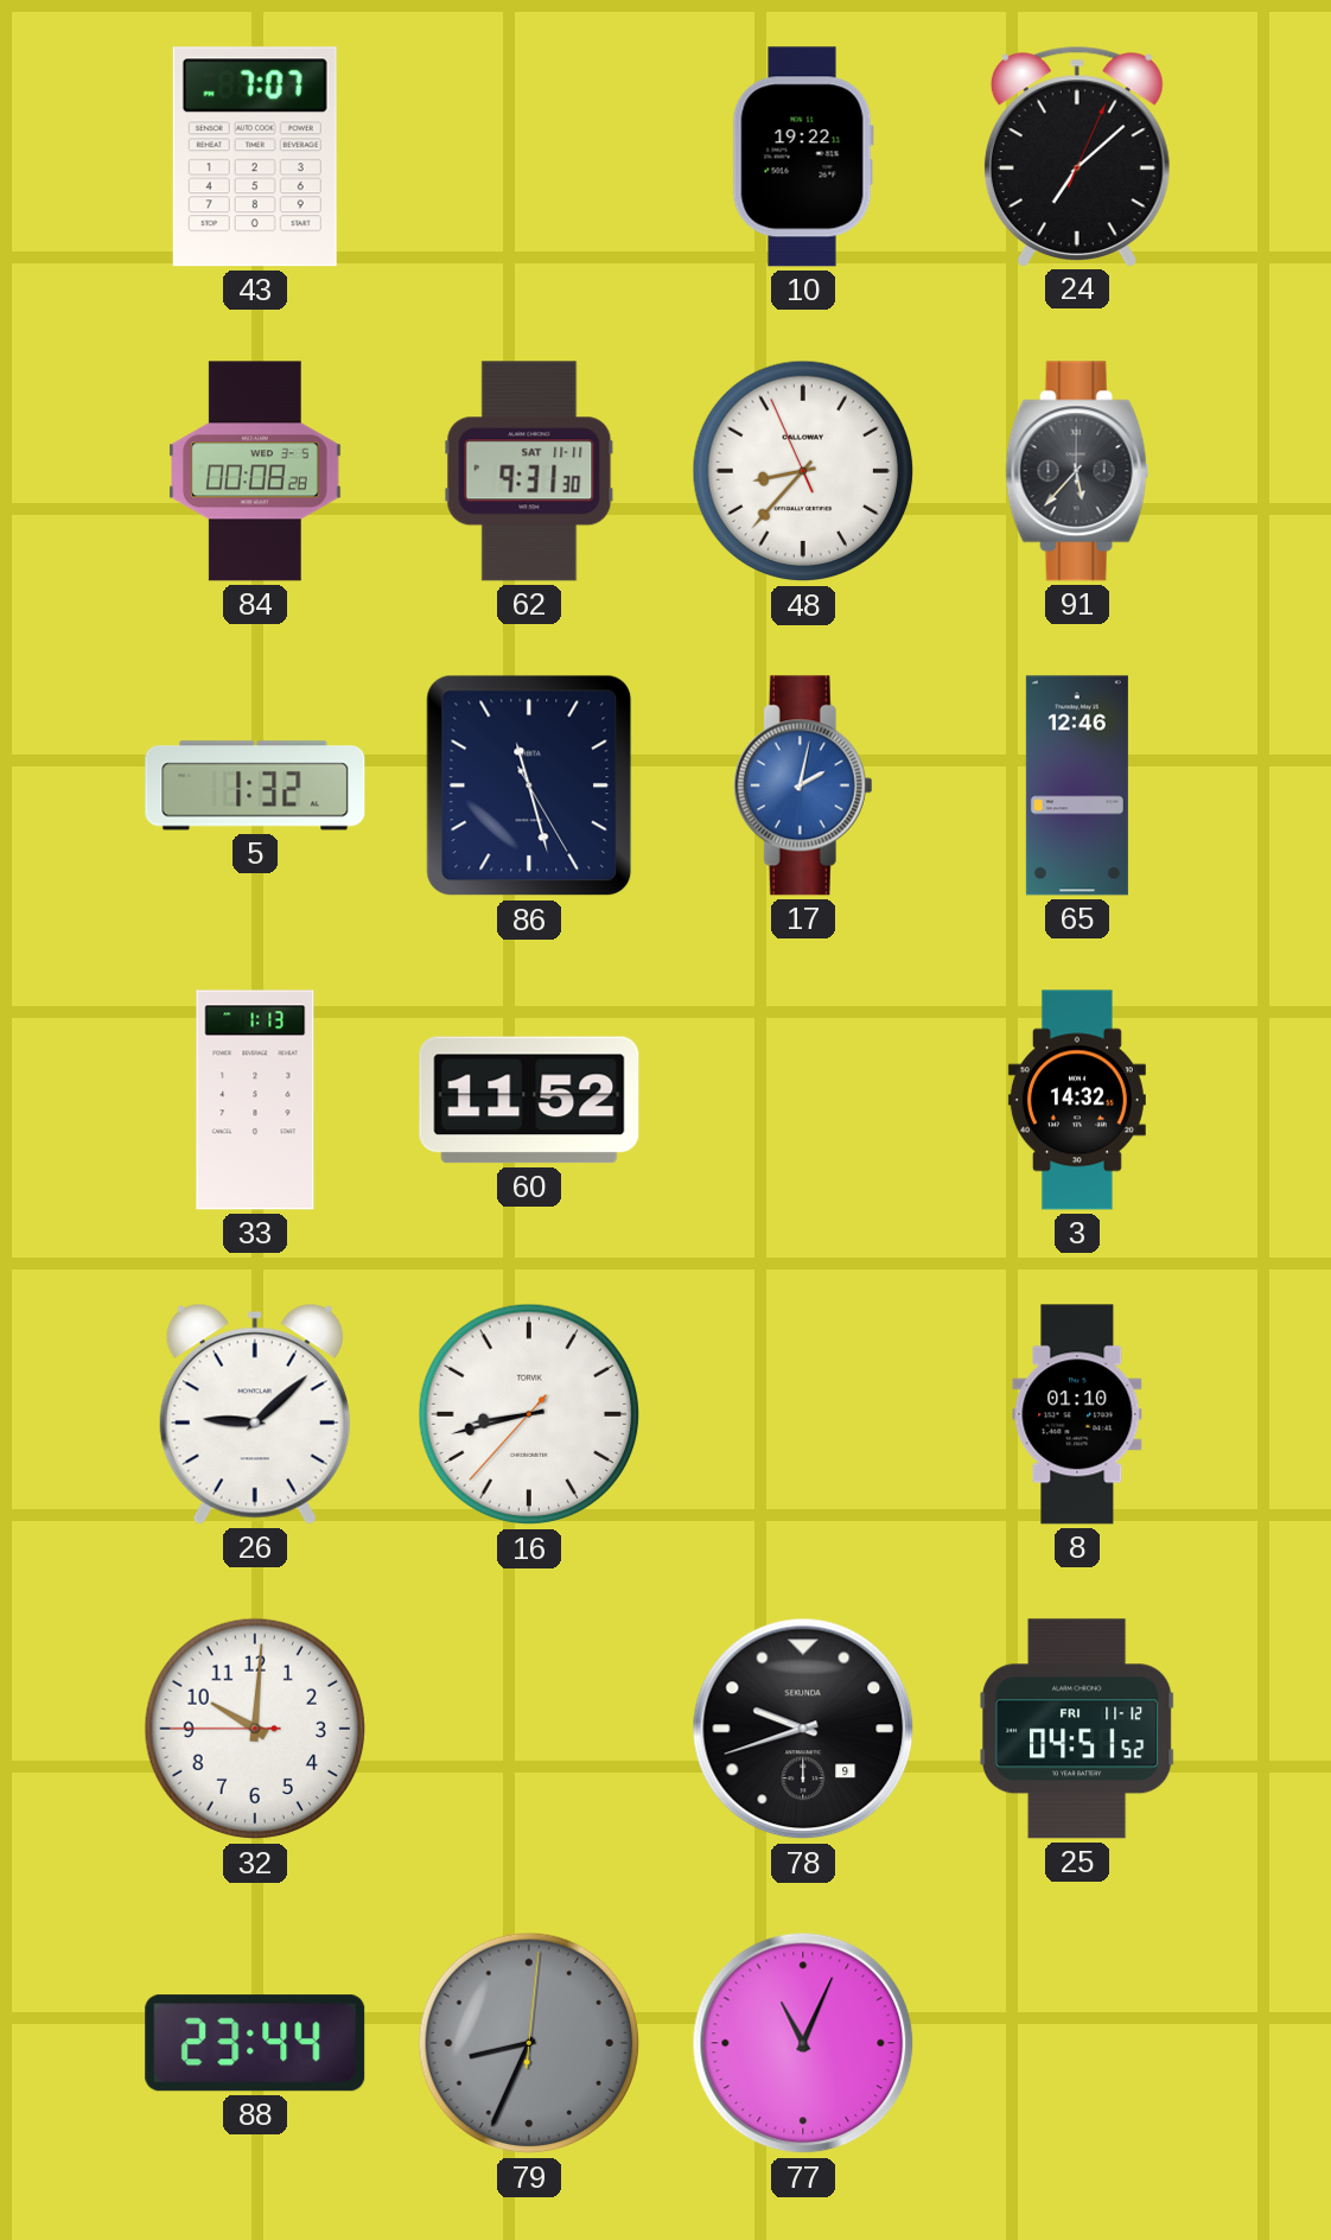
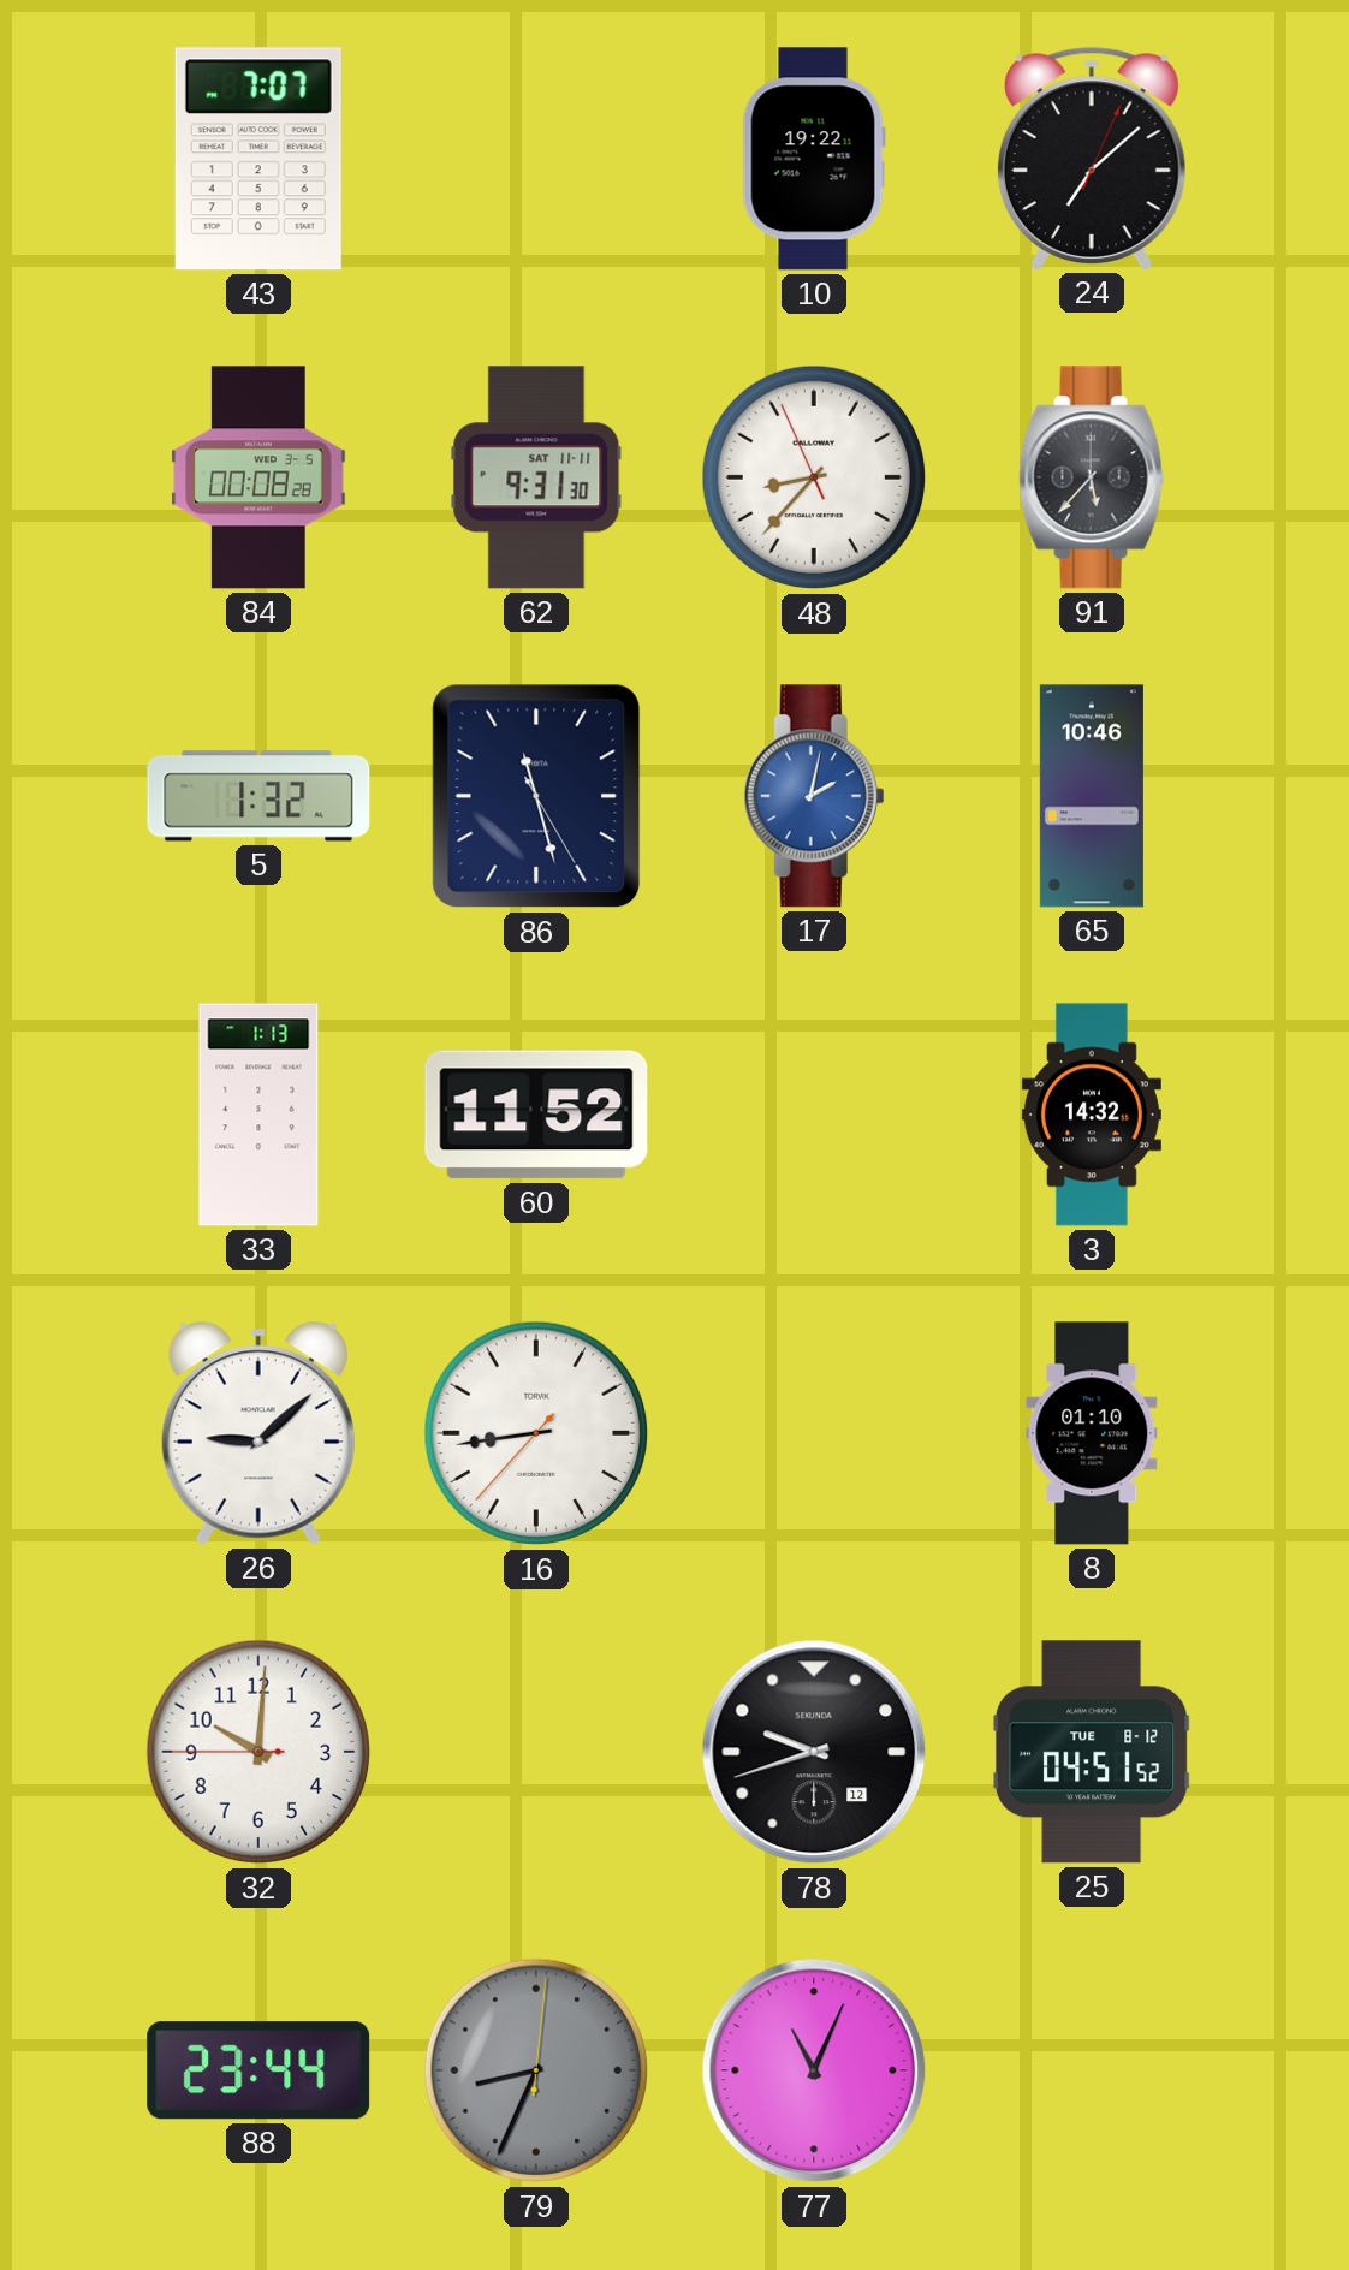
65: 12:46 -> 10:46
16: 8:42 -> 8:43
78 date: 9 -> 12
25 date: FRI 11-12 -> TUE 8-12
